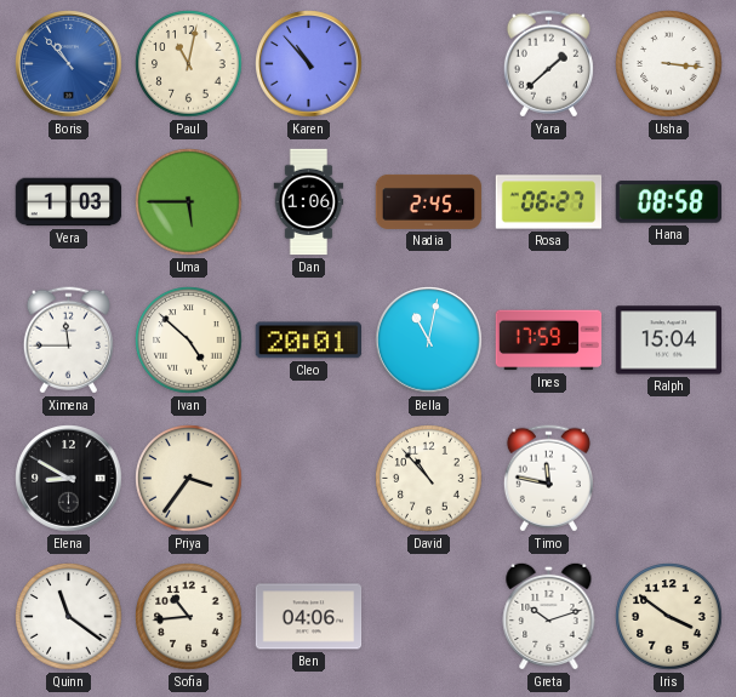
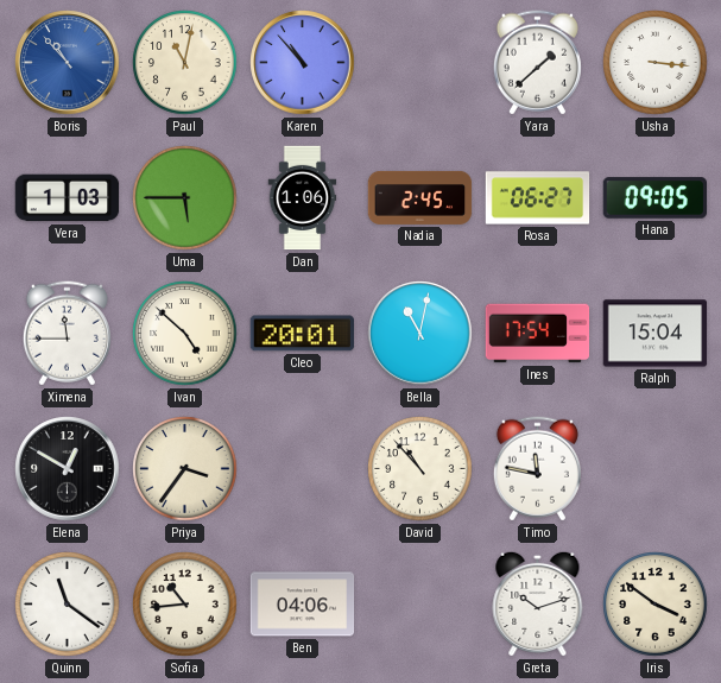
Hana: 08:58 -> 09:05
Ines: 17:59 -> 17:54
Elena: 8:50 -> 12:50
